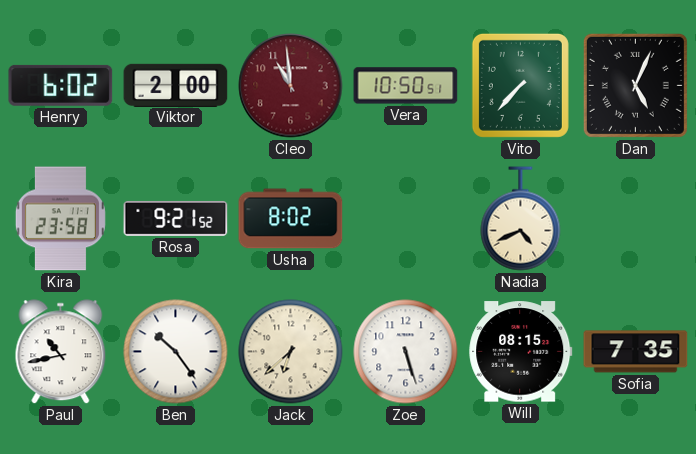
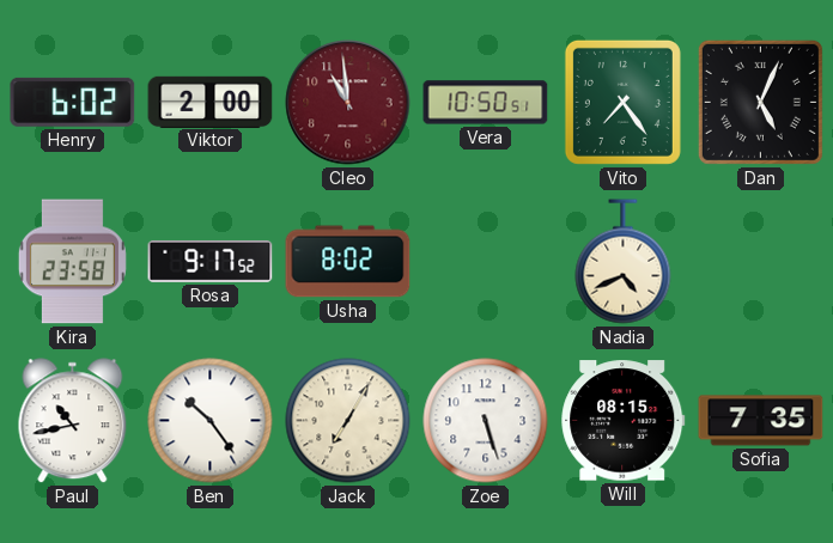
Vito: 7:37 -> 7:24
Rosa: 9:21 -> 9:17
Jack: 6:38 -> 7:05
